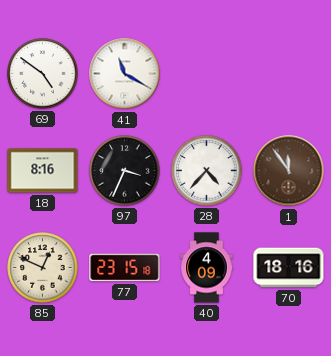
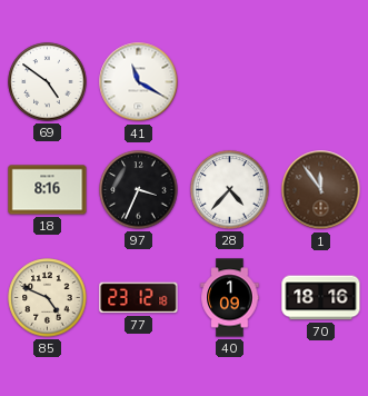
85: 12:49 -> 4:49
77: 23:15 -> 23:12
40: 4:09 -> 1:09
